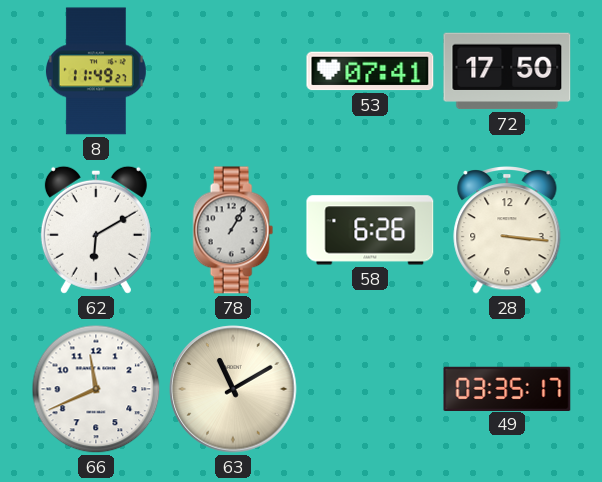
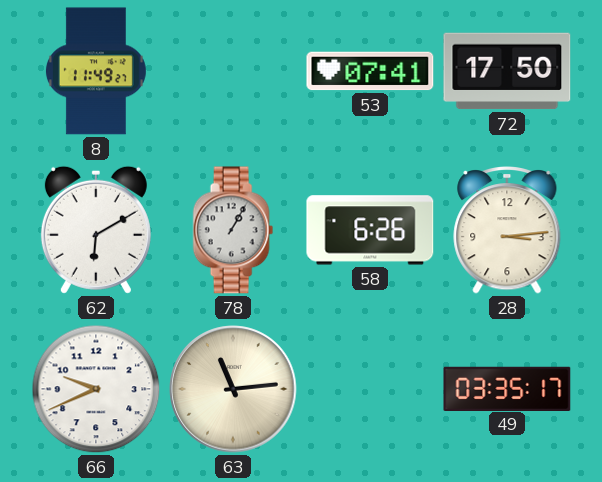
28: 3:16 -> 3:14
66: 11:41 -> 9:41
63: 11:10 -> 11:14
